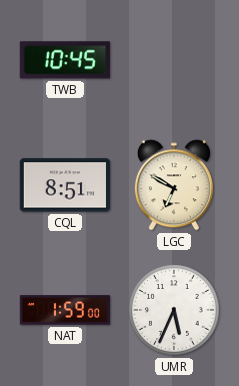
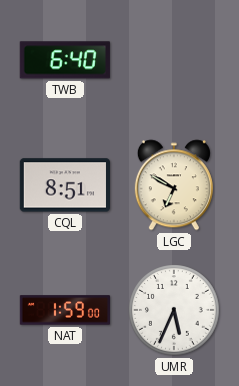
TWB: 10:45 -> 6:40
